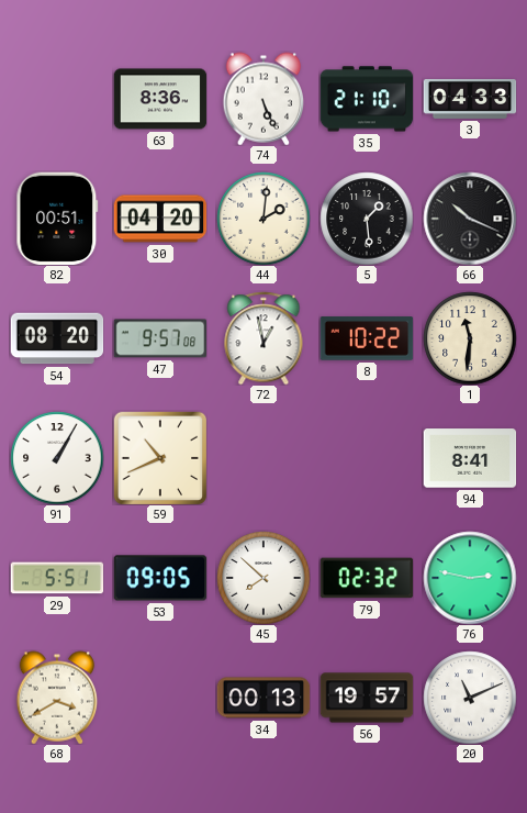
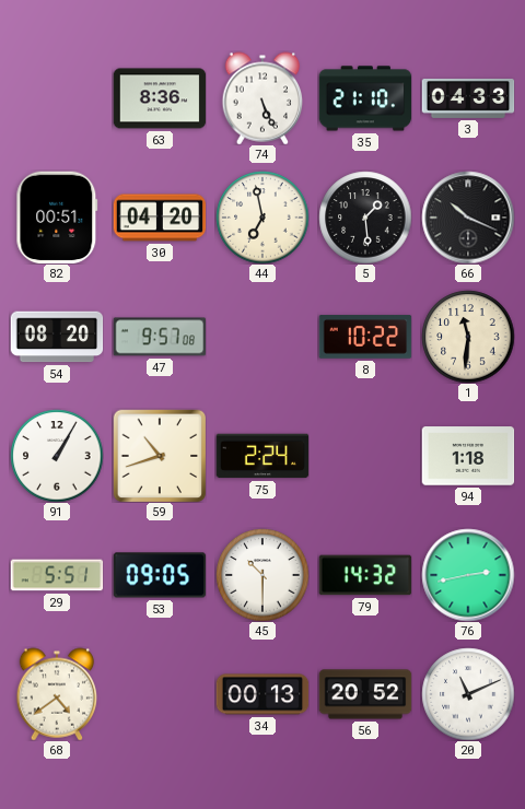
44: 2:01 -> 6:58
72: 12:58 -> none
59: 10:41 -> 10:42
75: none -> 2:24
94: 8:41 -> 1:18
45: 7:52 -> 10:30
79: 02:32 -> 14:32
76: 2:47 -> 2:43
68: 3:40 -> 4:39
56: 19:57 -> 20:52
